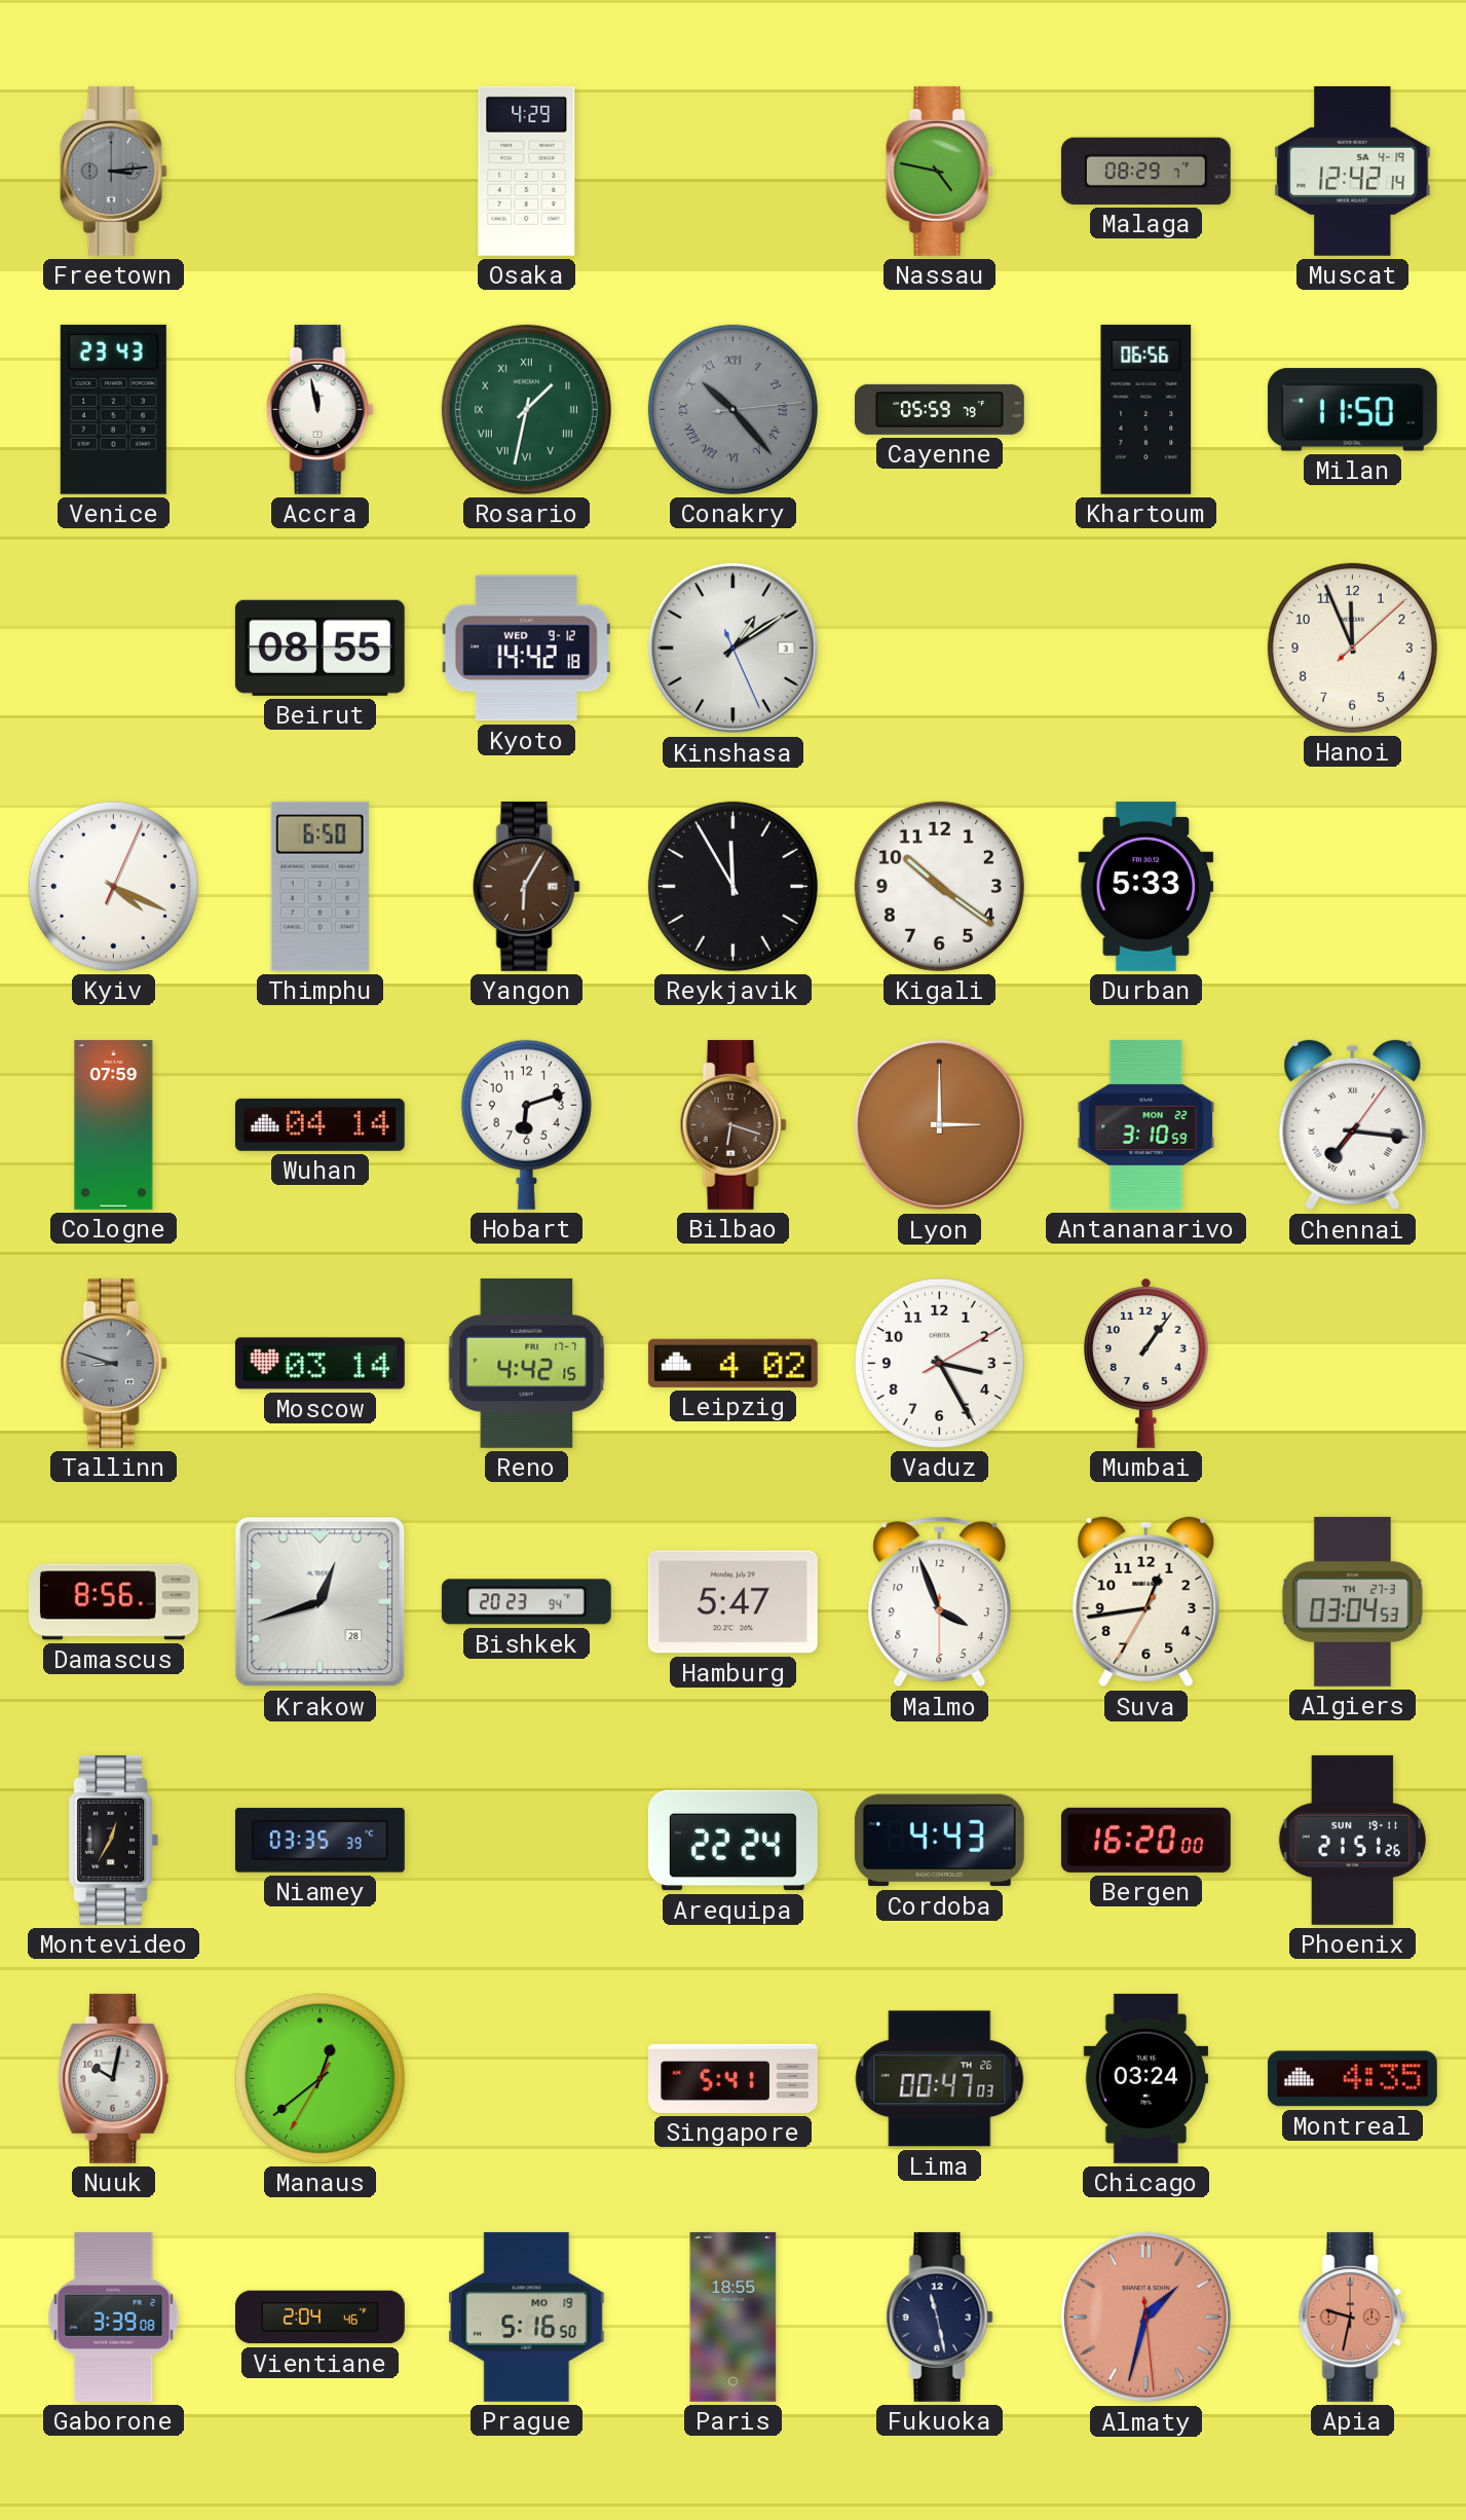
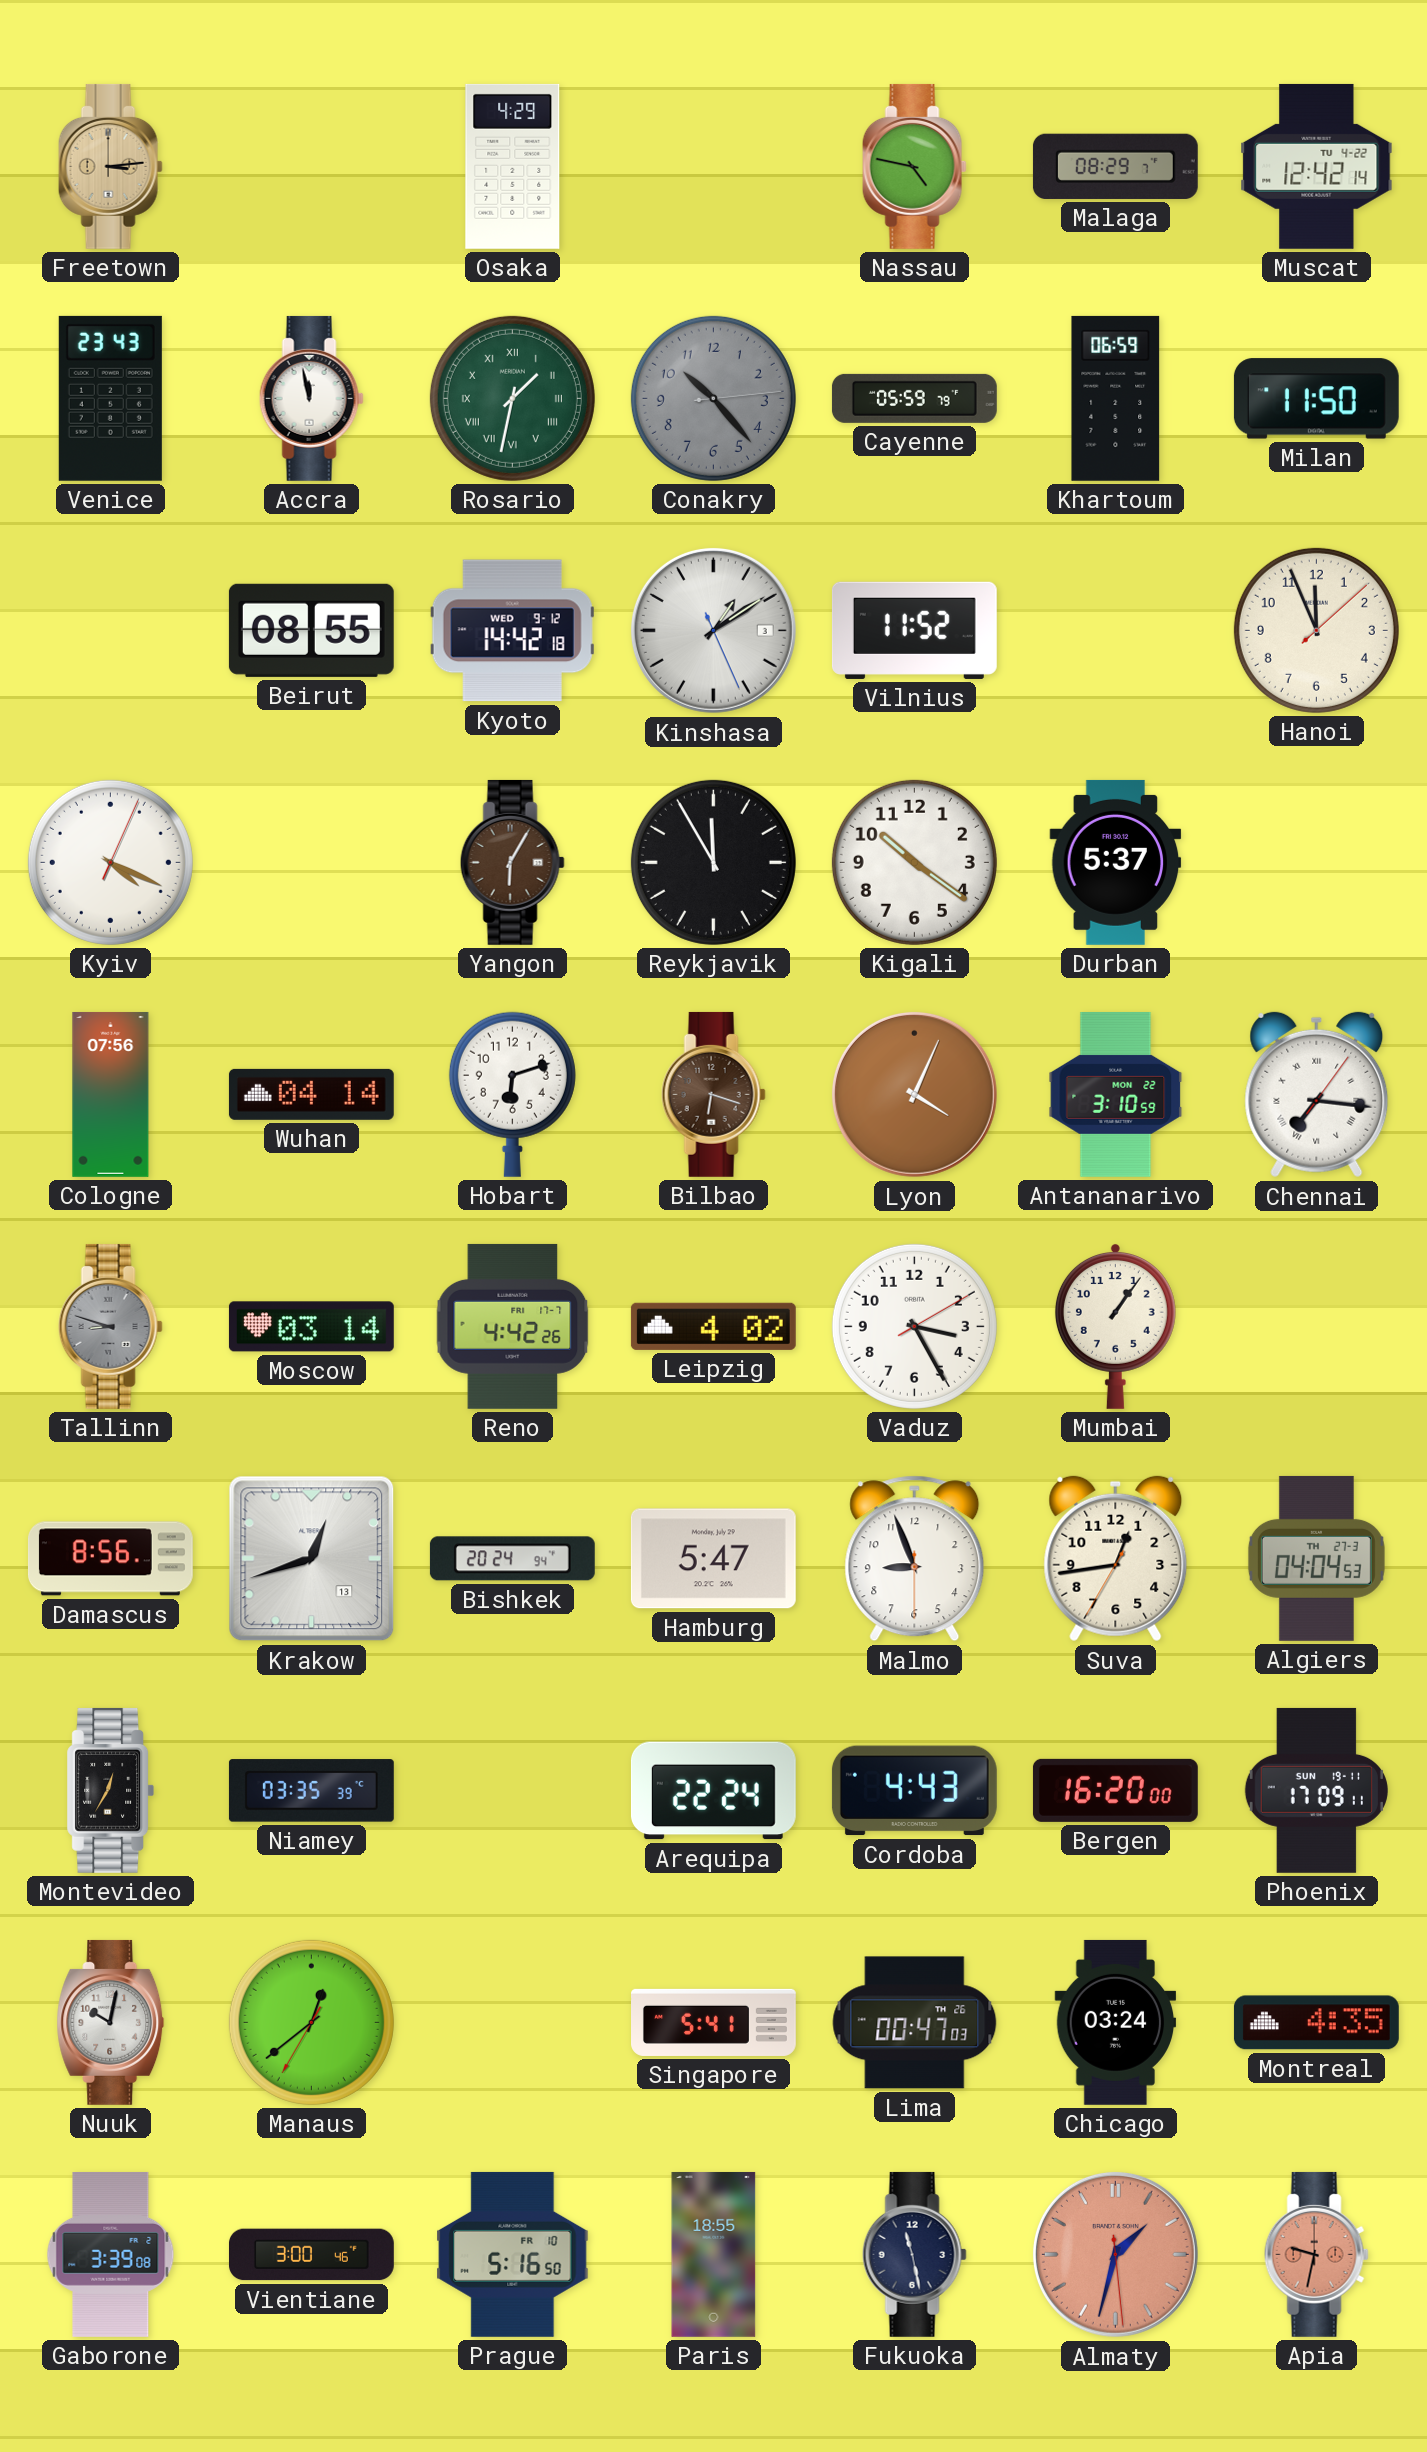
Freetown dial: grey -> champagne
Muscat date: SA 4-19 -> TU 4-22
Conakry numerals: Roman -> Arabic
Khartoum: 06:56 -> 06:59
Vilnius: none -> 11:52
Thimphu: 6:50 -> none
Durban: 5:33 -> 5:37
Cologne: 07:59 -> 07:56
Lyon: 3:00 -> 4:04
Reno: 4:42:15 -> 4:42:26
Krakow date: 28 -> 13
Bishkek: 20:23 -> 20:24
Malmo: 3:56 -> 8:56
Algiers: 03:04 -> 04:04
Phoenix: 21:51 -> 17:09
Vientiane: 2:04 -> 3:00
Prague date: MO 19 -> FR 10
